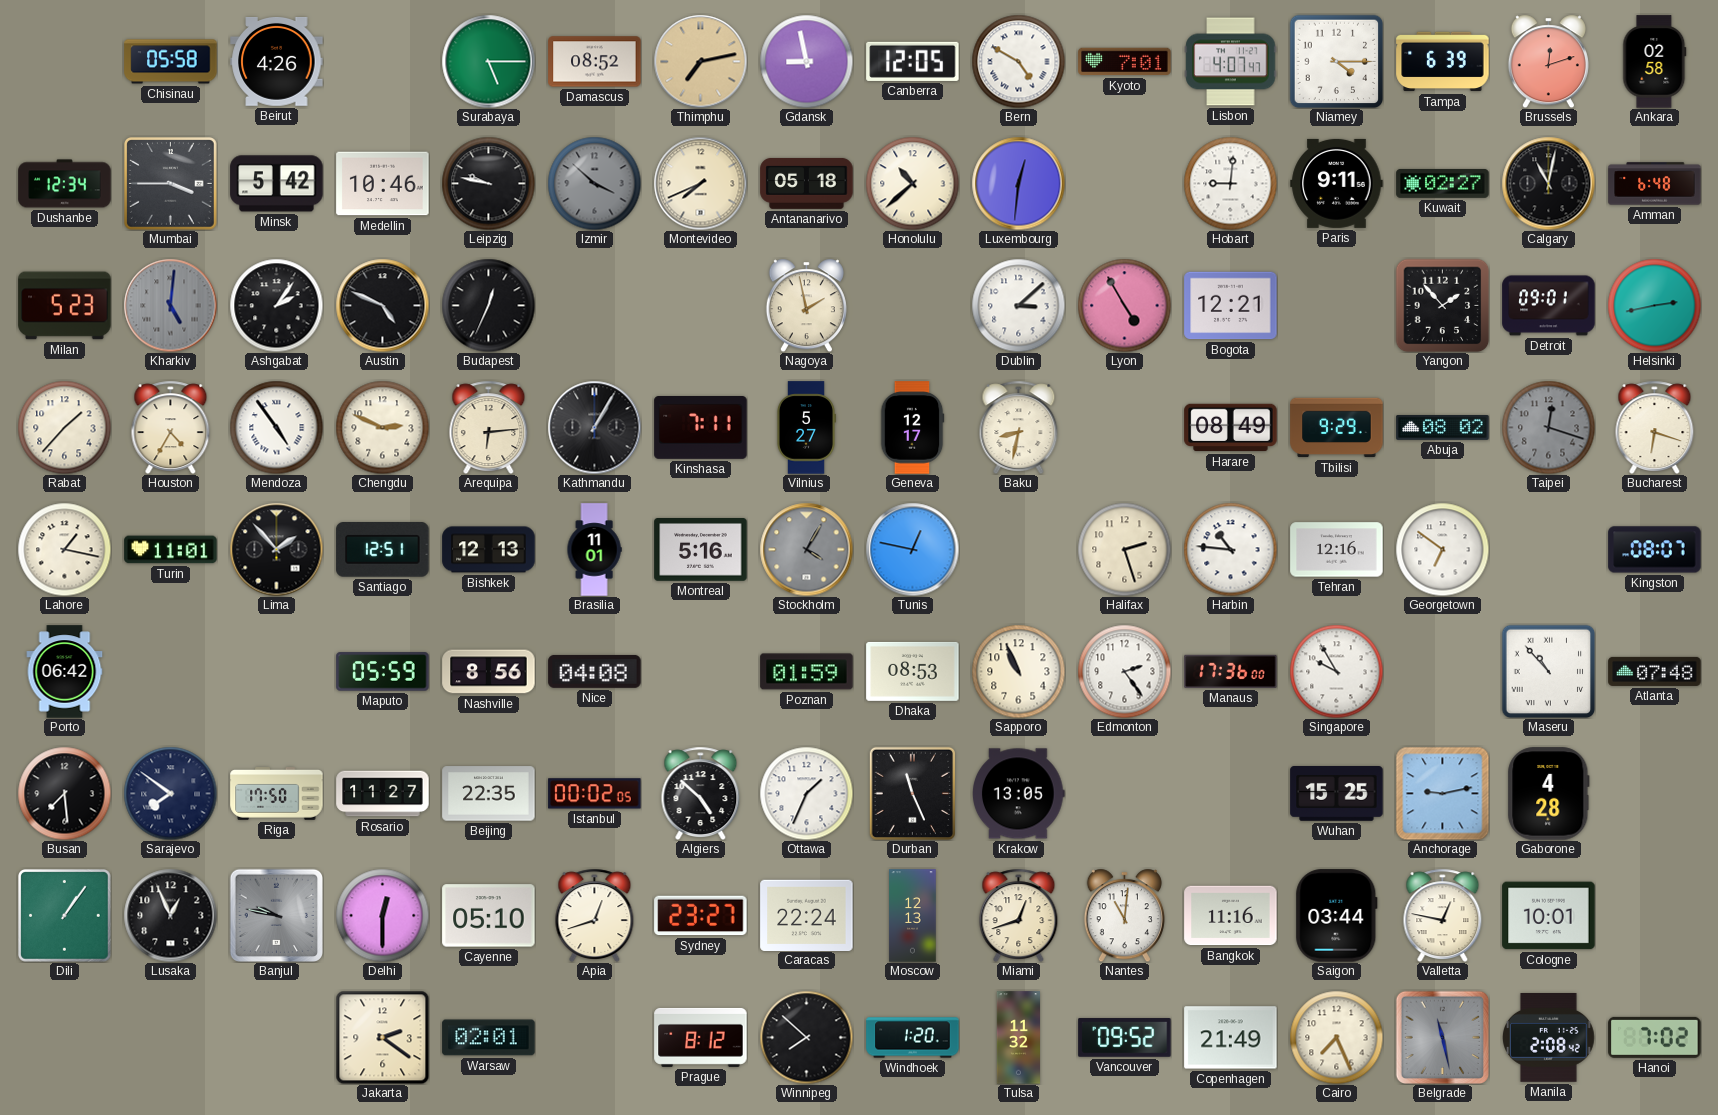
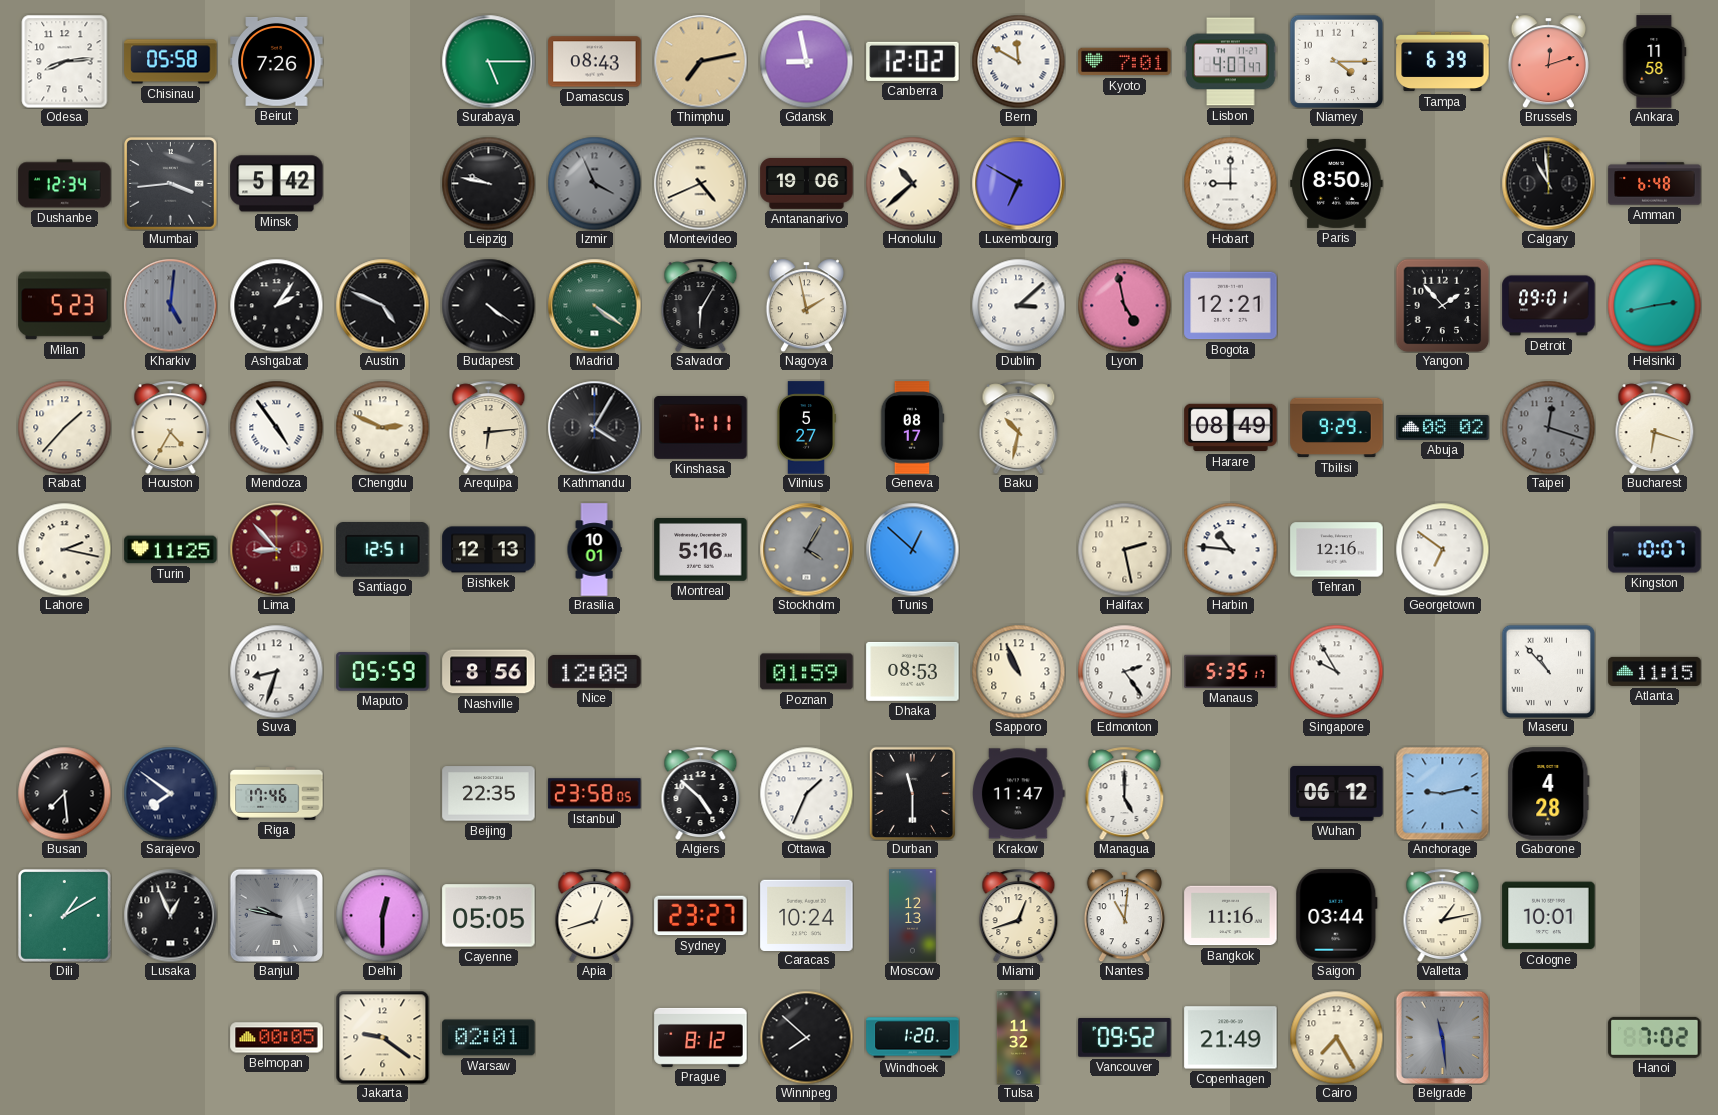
Odesa: none -> 8:14
Beirut: 4:26 -> 7:26
Damascus: 08:52 -> 08:43
Canberra: 12:05 -> 12:02
Bern: 4:50 -> 11:50
Ankara: 02:58 -> 11:58
Mumbai: 3:45 -> 3:44
Medellin: 10:46 -> none
Izmir: 3:52 -> 3:56
Montevideo: 7:41 -> 4:41
Antananarivo: 05:18 -> 19:06
Luxembourg: 12:31 -> 6:50
Hobart: 9:01 -> 9:00
Paris: 9:11 -> 8:50
Kuwait: 02:27 -> none
Calgary: 11:02 -> 10:59
Budapest: 12:34 -> 4:21
Madrid: none -> 4:21
Salvador: none -> 6:05
Lyon: 4:55 -> 4:58
Kathmandu: 1:05 -> 4:05
Geneva: 12:17 -> 08:17
Baku: 8:32 -> 10:32
Lahore: 1:17 -> 2:17
Turin: 11:01 -> 11:25
Lima: 1:53 -> 8:53
Lima dial: black -> burgundy
Brasilia: 11:01 -> 10:01
Tunis: 12:47 -> 12:52
Halifax: 2:27 -> 2:28
Kingston: 08:07 -> 10:07
Porto: 06:42 -> none
Suva: none -> 8:33
Nice: 04:08 -> 12:08
Manaus: 17:36 -> 5:35
Atlanta: 07:48 -> 11:15
Riga: 17:50 -> 17:46
Rosario: 11:27 -> none
Istanbul: 00:02 -> 23:58
Durban: 11:26 -> 11:30
Krakow: 13:05 -> 11:47
Managua: none -> 5:00
Wuhan: 15:25 -> 06:12
Dili: 1:06 -> 1:10
Cayenne: 05:10 -> 05:05
Caracas: 22:24 -> 10:24
Valletta: 12:47 -> 1:13
Belmopan: none -> 00:05
Jakarta: 2:21 -> 9:21
Cairo: 7:26 -> 7:25
Belgrade: 11:28 -> 11:29
Manila: 2:08 -> none
